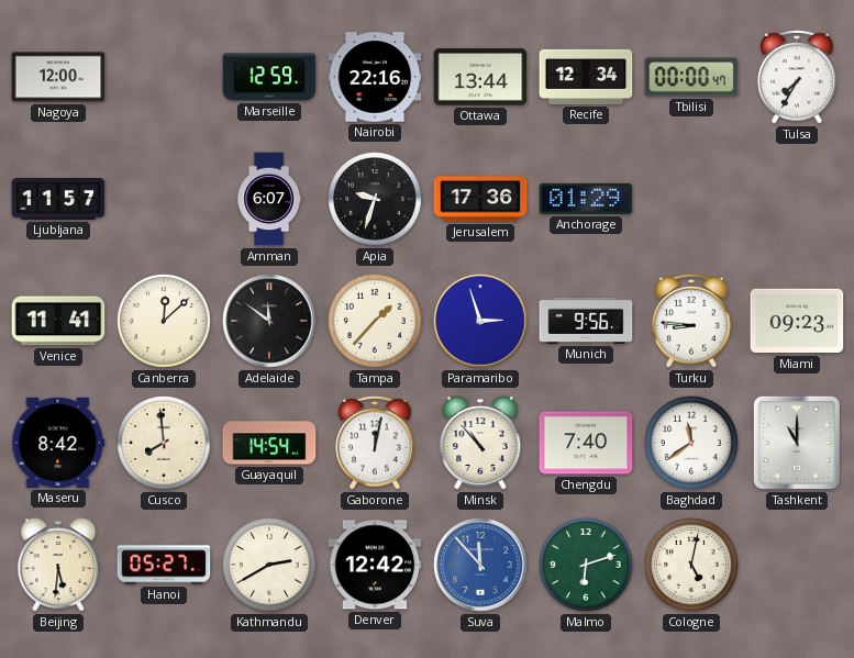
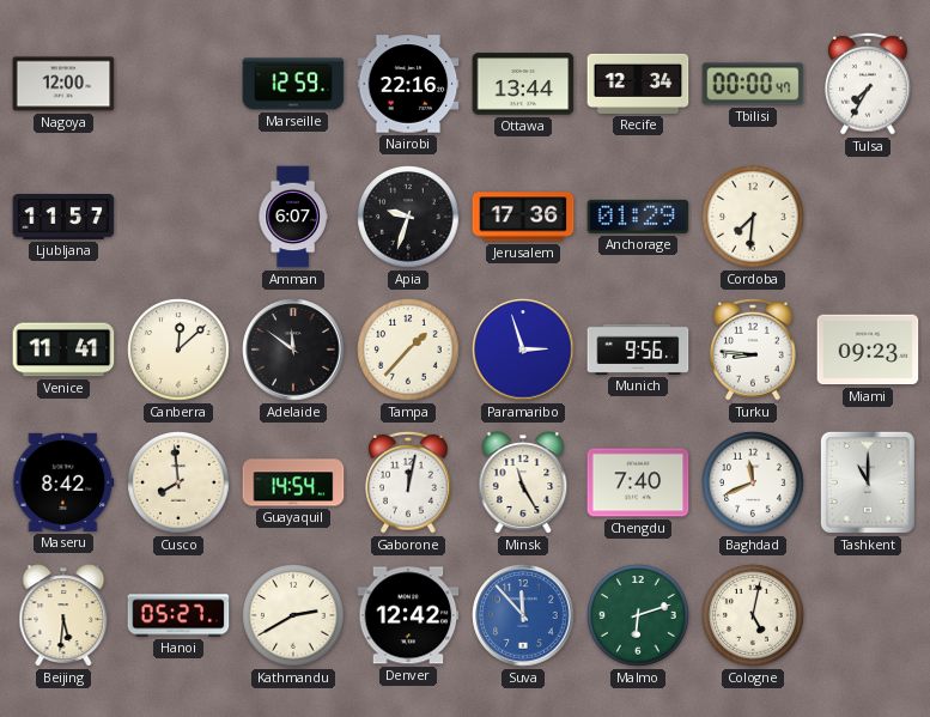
Cordoba: none -> 7:31
Minsk: 10:53 -> 11:25
Baghdad: 11:39 -> 11:41
